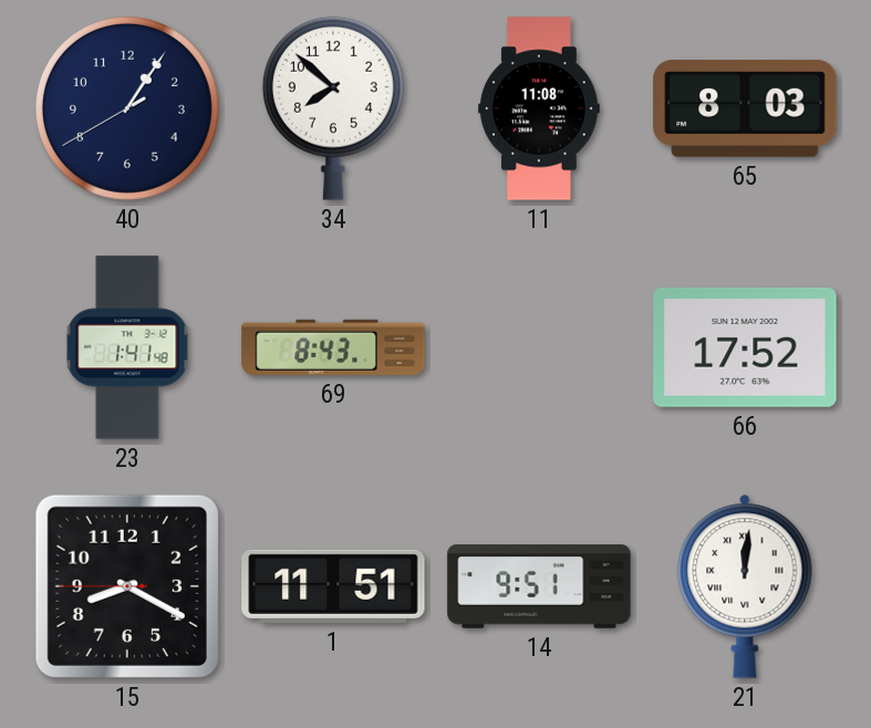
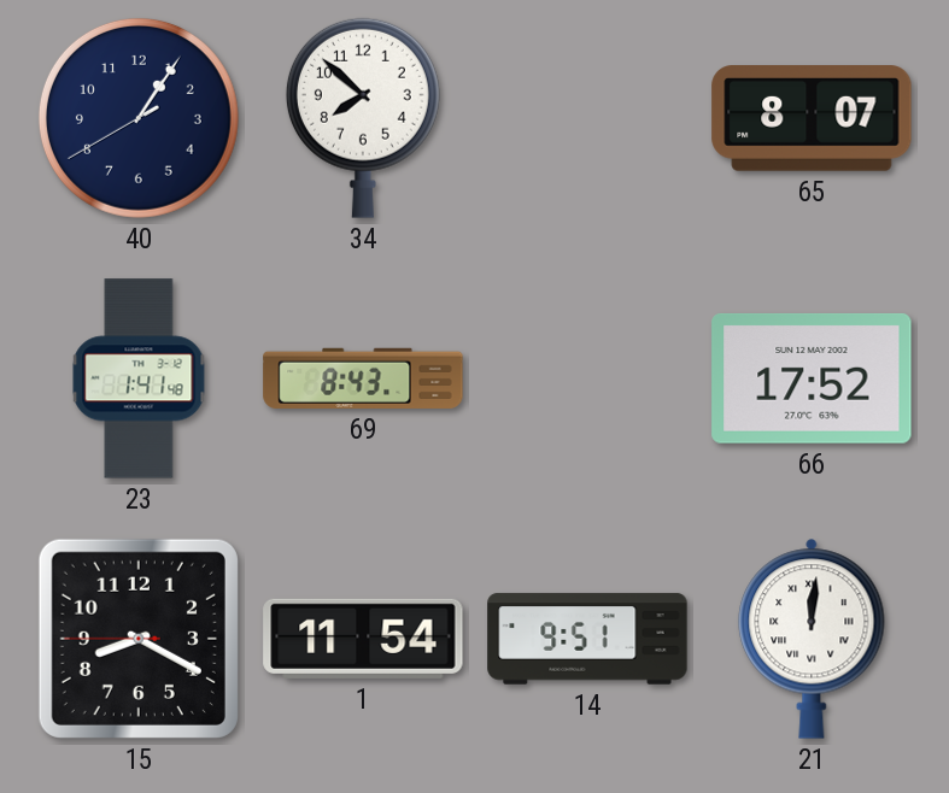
11: 11:08 -> none
65: 8:03 -> 8:07
1: 11:51 -> 11:54
